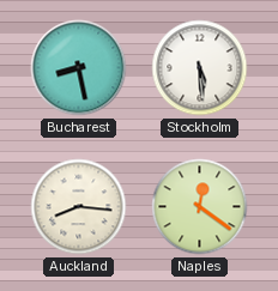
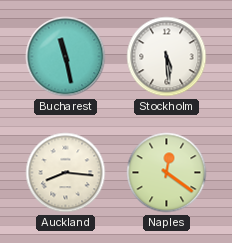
Bucharest: 8:28 -> 11:28
